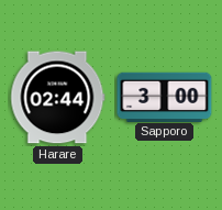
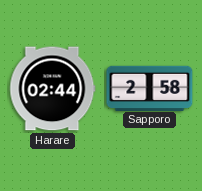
Sapporo: 3:00 -> 2:58
